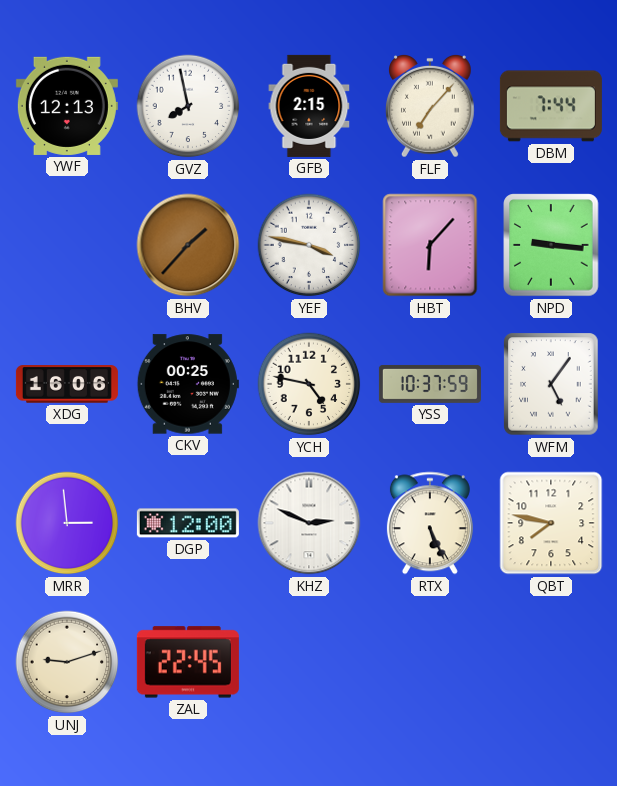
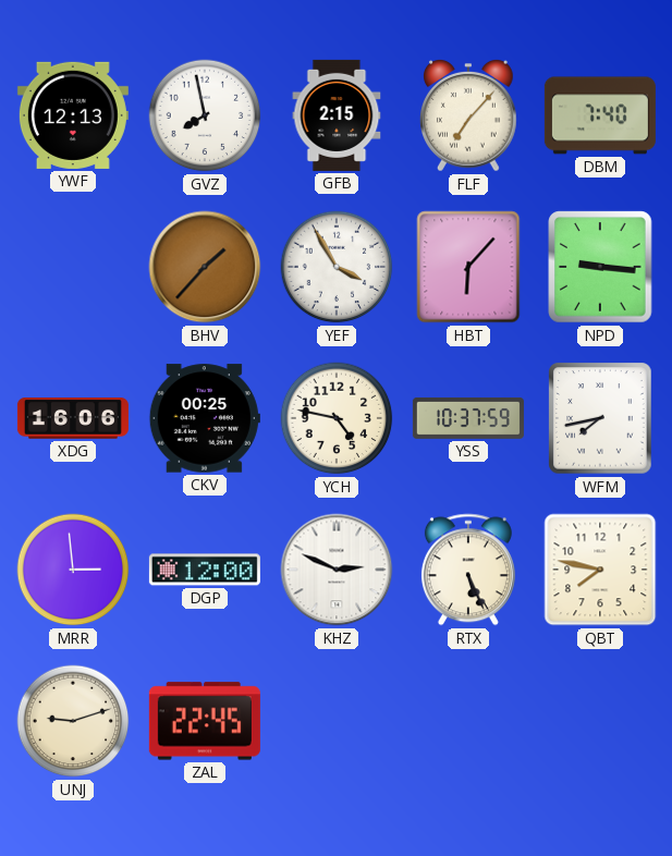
DBM: 7:44 -> 7:40
YEF: 3:47 -> 3:55
WFM: 5:06 -> 7:43
